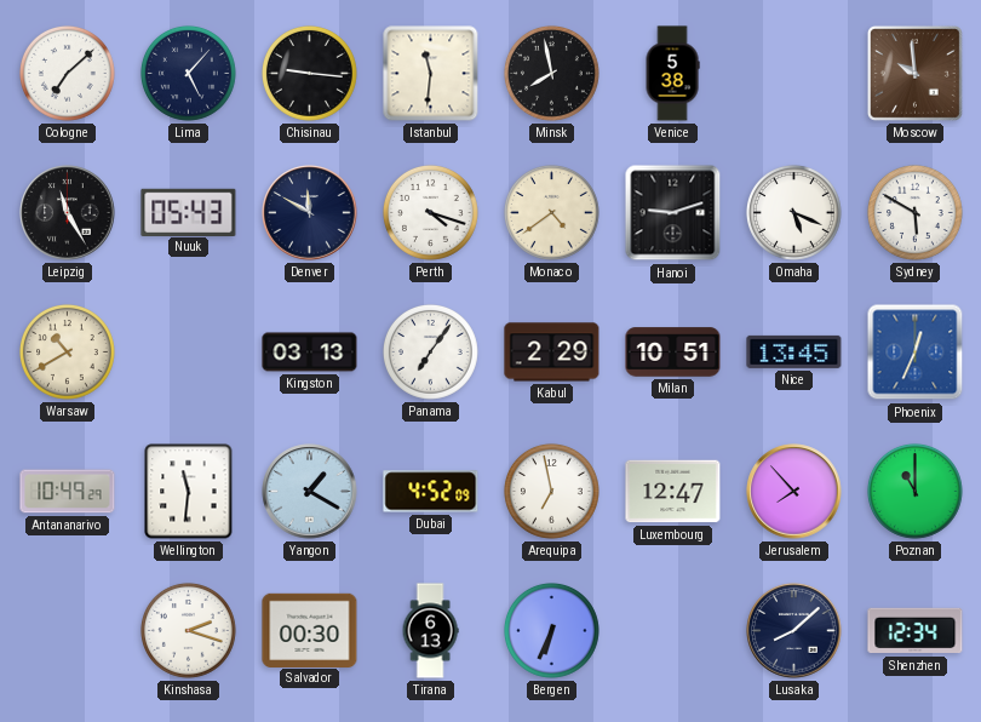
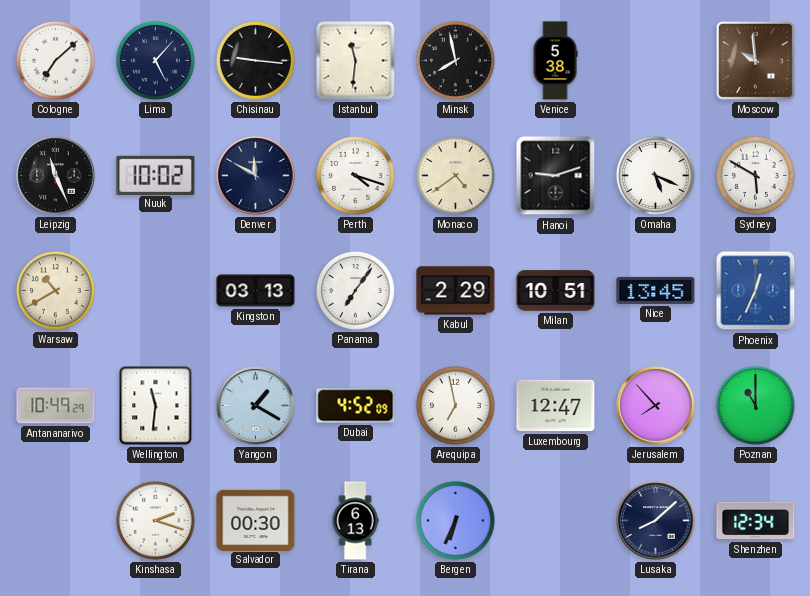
Leipzig: 11:25 -> 11:26
Nuuk: 05:43 -> 10:02
